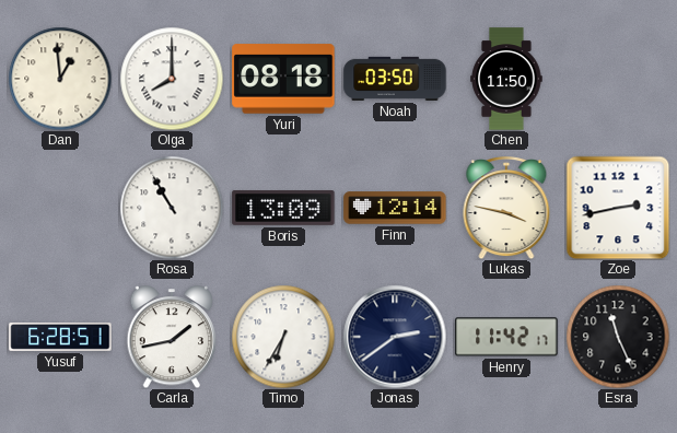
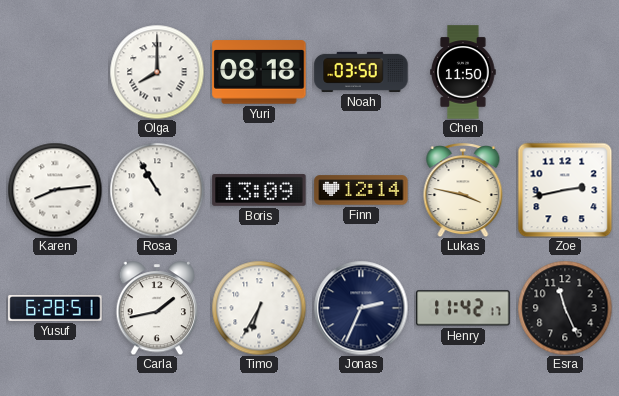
Dan: 12:59 -> none
Karen: none -> 8:14
Jonas: 2:39 -> 2:34
